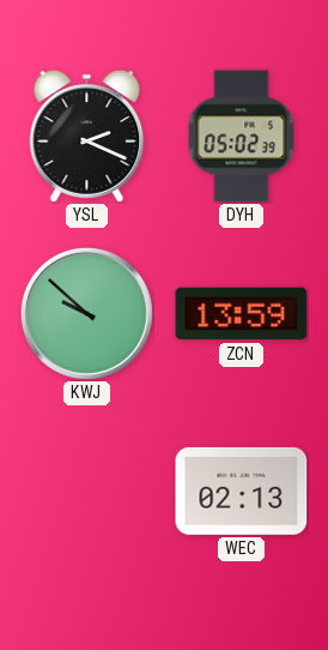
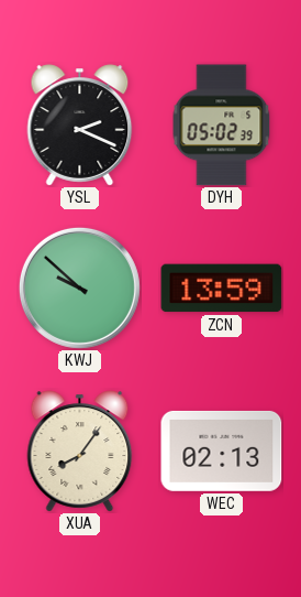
XUA: none -> 8:06
